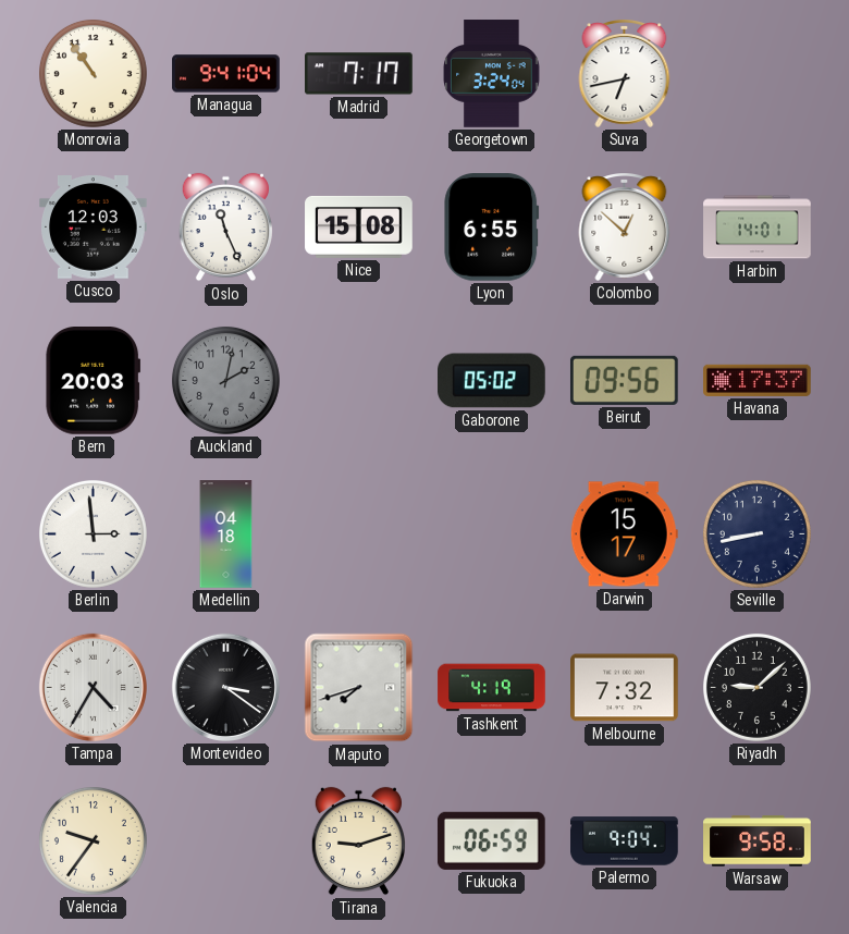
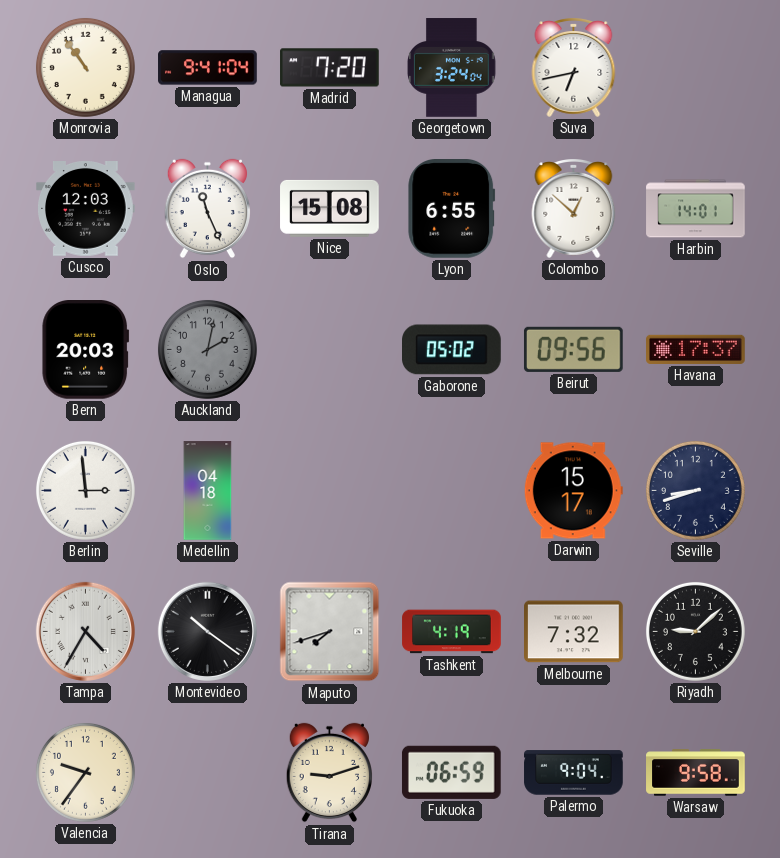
Madrid: 7:17 -> 7:20
Seville: 8:43 -> 8:42
Montevideo: 3:21 -> 10:21
